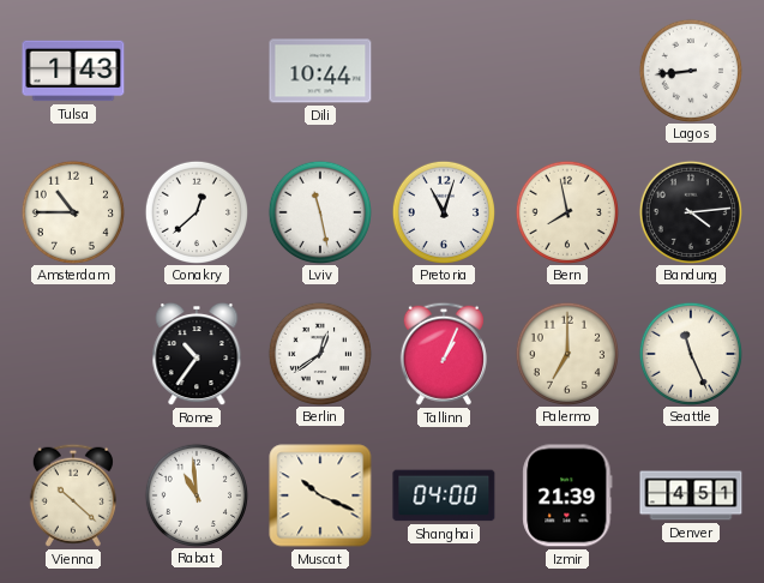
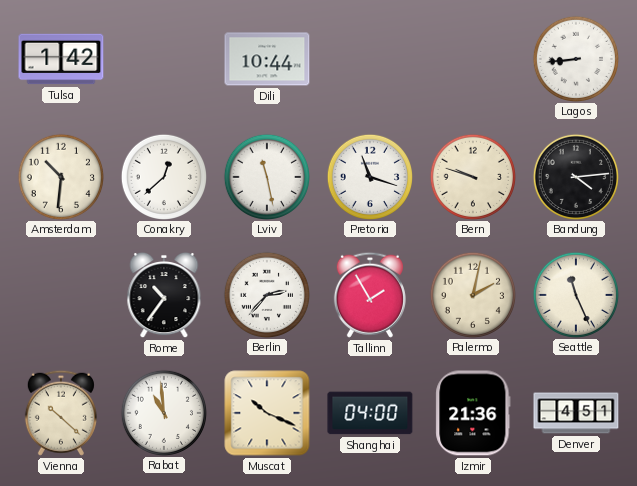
Tulsa: 1:43 -> 1:42
Amsterdam: 10:45 -> 10:31
Pretoria: 11:03 -> 11:18
Bern: 7:58 -> 9:48
Berlin: 12:39 -> 2:37
Tallinn: 1:04 -> 1:55
Palermo: 7:00 -> 2:02
Izmir: 21:39 -> 21:36
